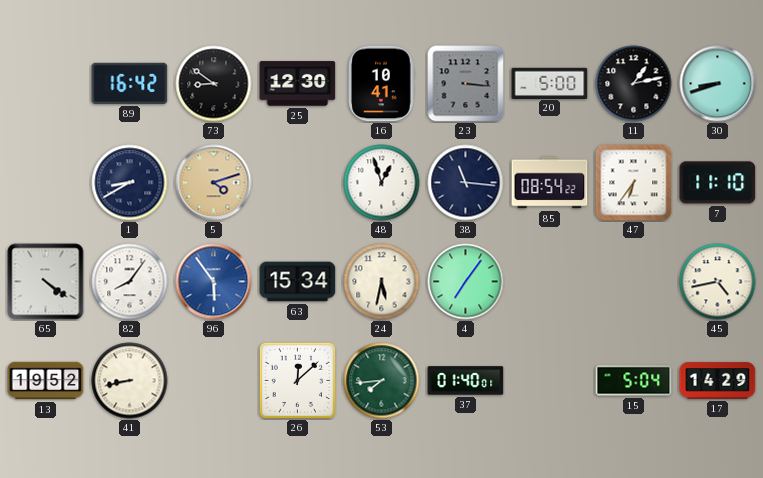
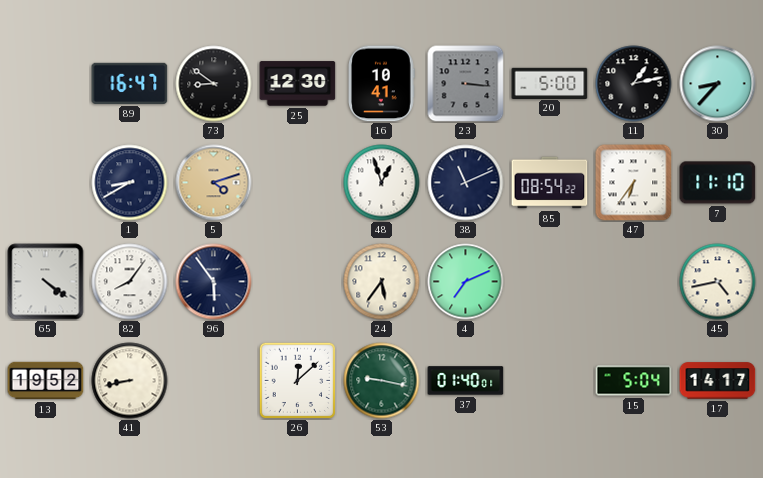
89: 16:42 -> 16:47
30: 8:42 -> 8:37
38: 11:16 -> 11:11
96 dial: blue -> navy
63: 15:34 -> none
24: 5:32 -> 5:36
4: 7:06 -> 7:11
53: 7:44 -> 9:17
17: 14:29 -> 14:17
